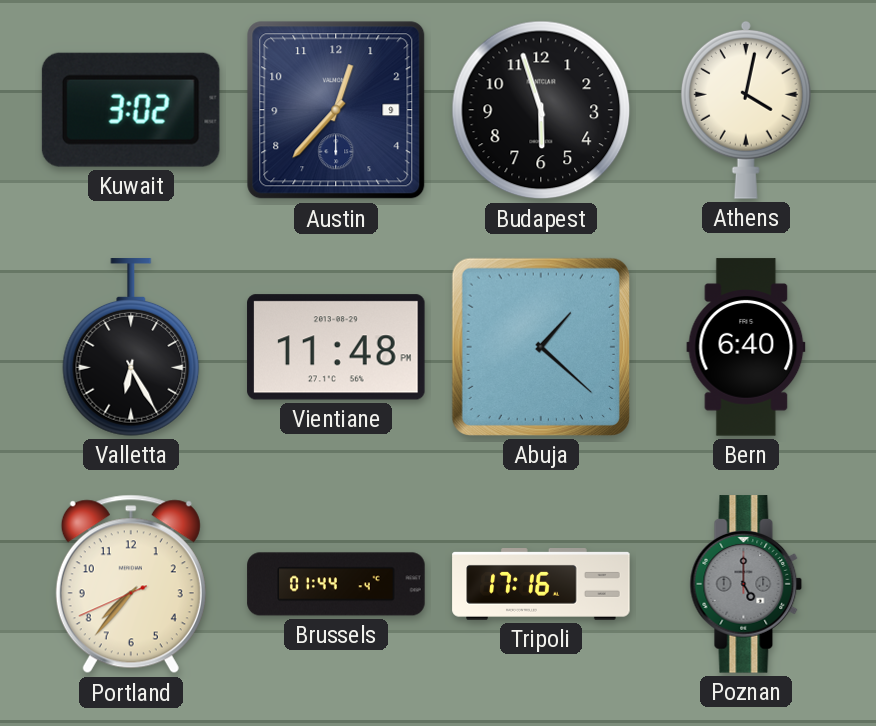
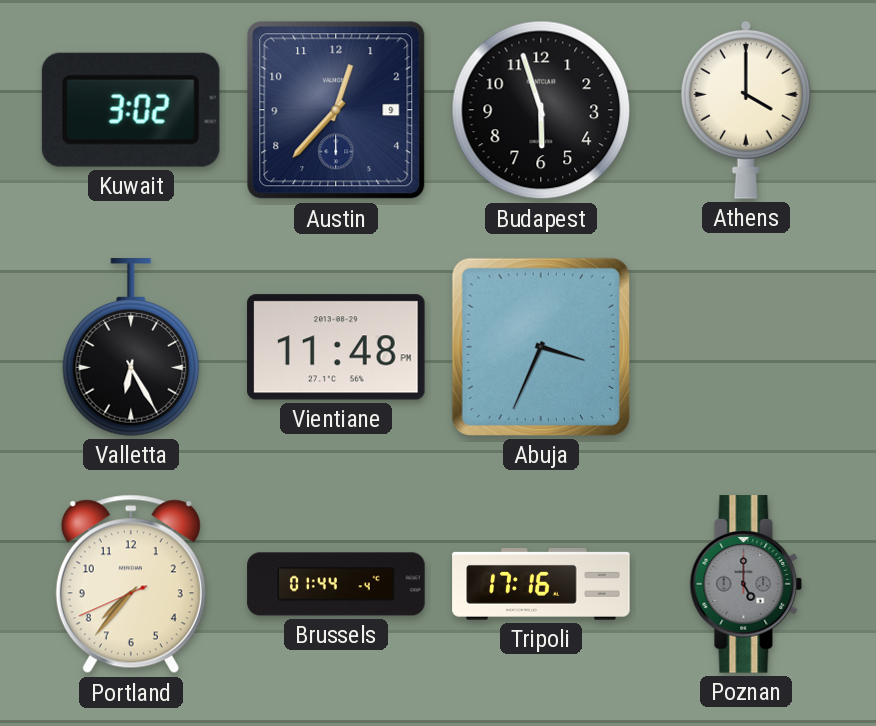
Athens: 4:02 -> 4:00
Abuja: 1:22 -> 3:34
Bern: 6:40 -> none
